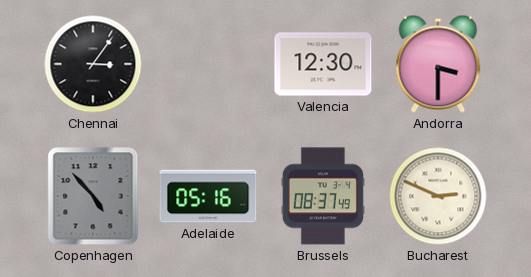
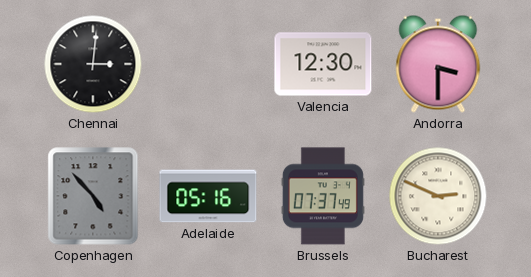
Chennai: 3:06 -> 3:01
Brussels: 08:37 -> 07:37
